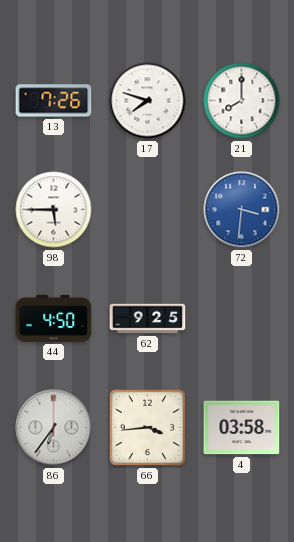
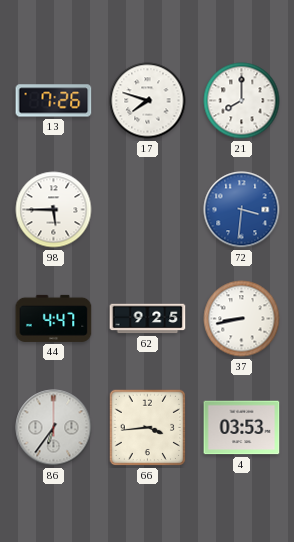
44: 4:50 -> 4:47
37: none -> 8:43
4: 03:58 -> 03:53
